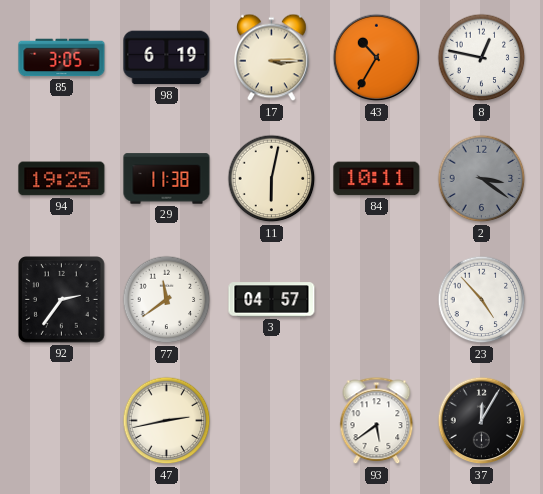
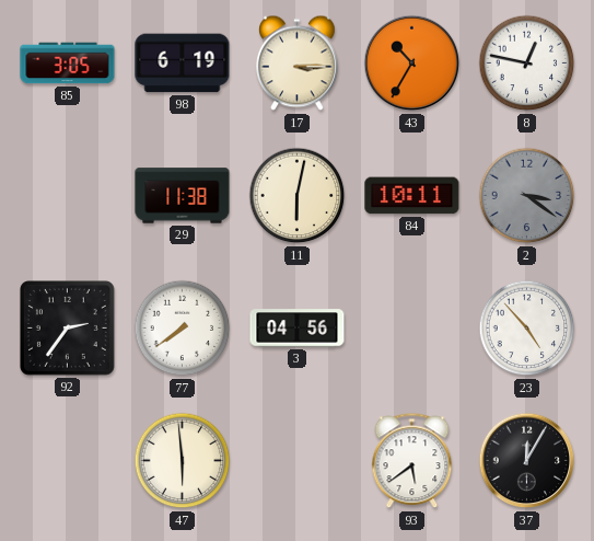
94: 19:25 -> none
77: 11:39 -> 7:39
3: 04:57 -> 04:56
47: 2:43 -> 5:59
